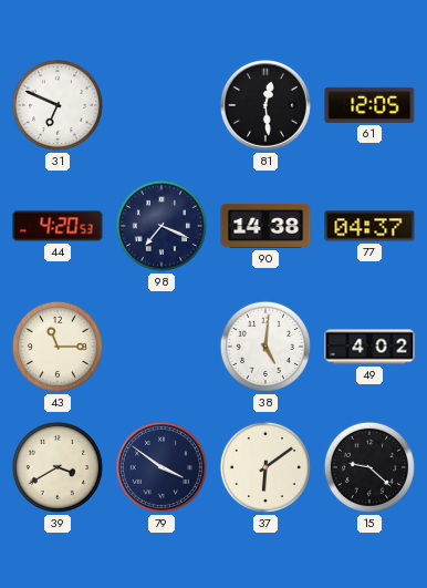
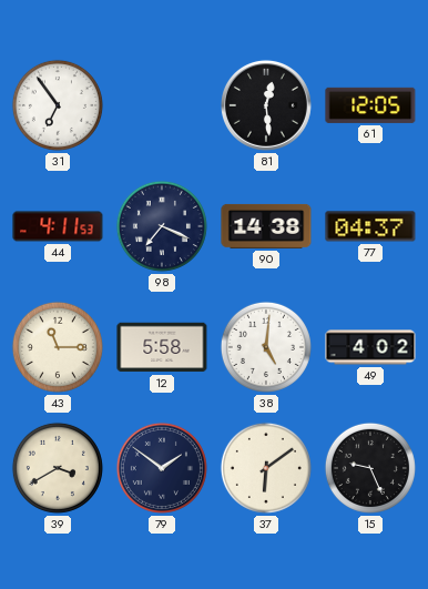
31: 6:49 -> 6:54
44: 4:20 -> 4:11
12: none -> 5:58
79: 3:51 -> 1:51
15: 9:22 -> 9:26
